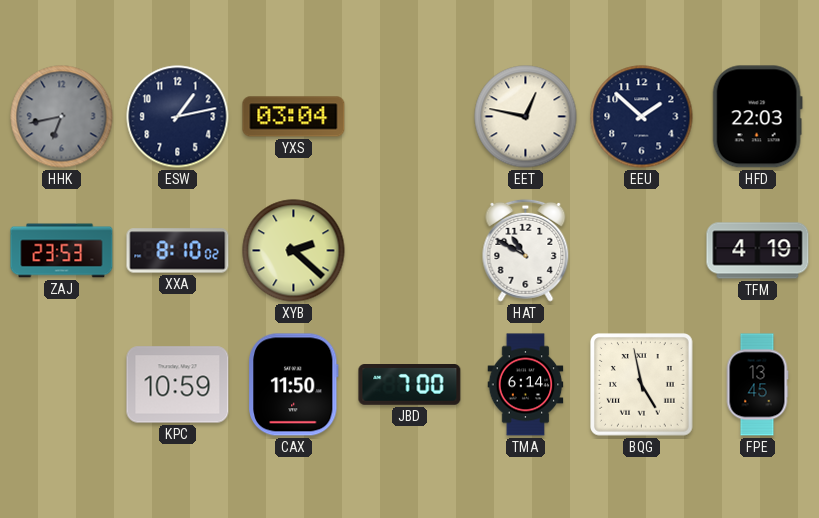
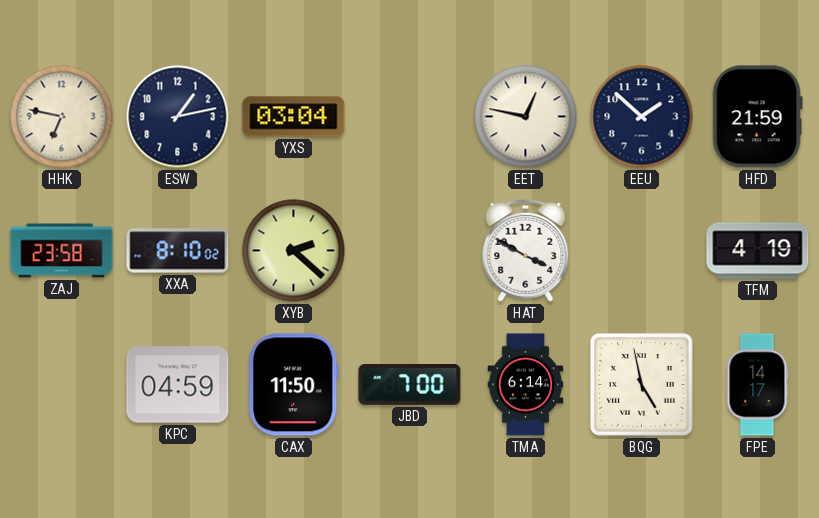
HHK: 6:43 -> 6:47
HHK dial: grey -> cream
HFD: 22:03 -> 21:59
ZAJ: 23:53 -> 23:58
HAT: 10:50 -> 3:50
KPC: 10:59 -> 04:59
FPE: 13:45 -> 14:17
